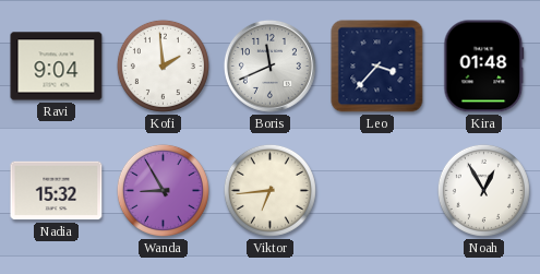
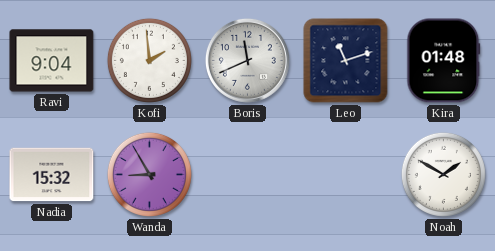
Leo: 3:37 -> 11:12
Viktor: 6:44 -> none
Noah: 12:55 -> 1:50
